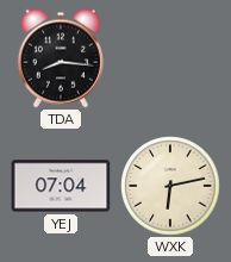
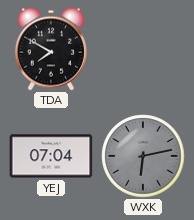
TDA: 8:16 -> 7:50
WXK dial: cream -> grey
